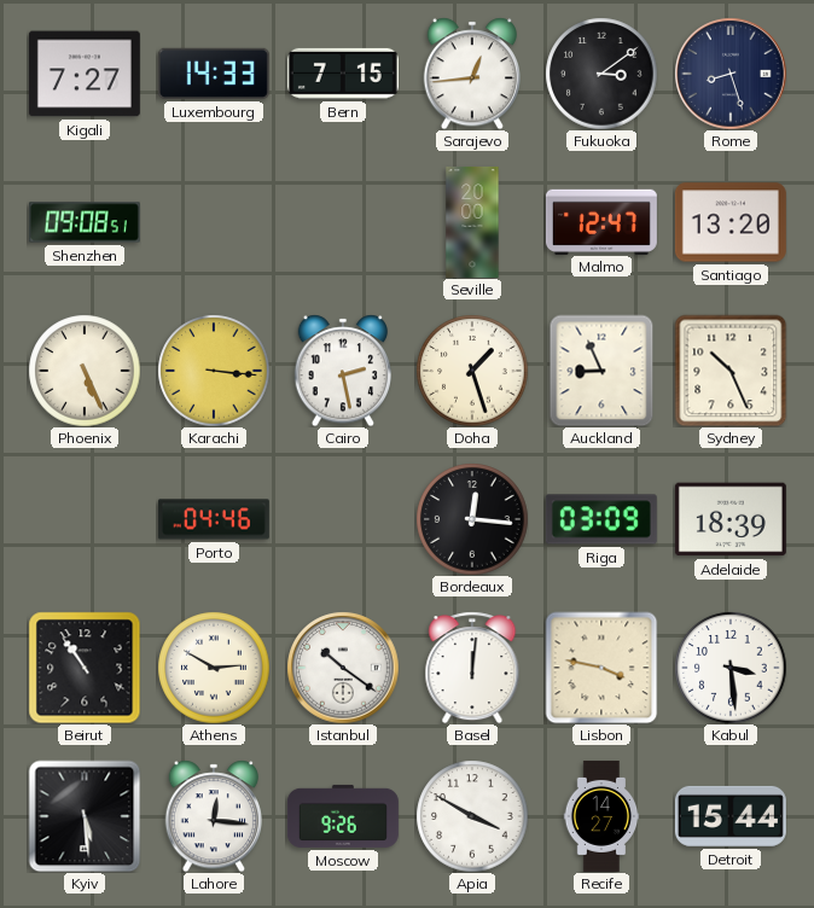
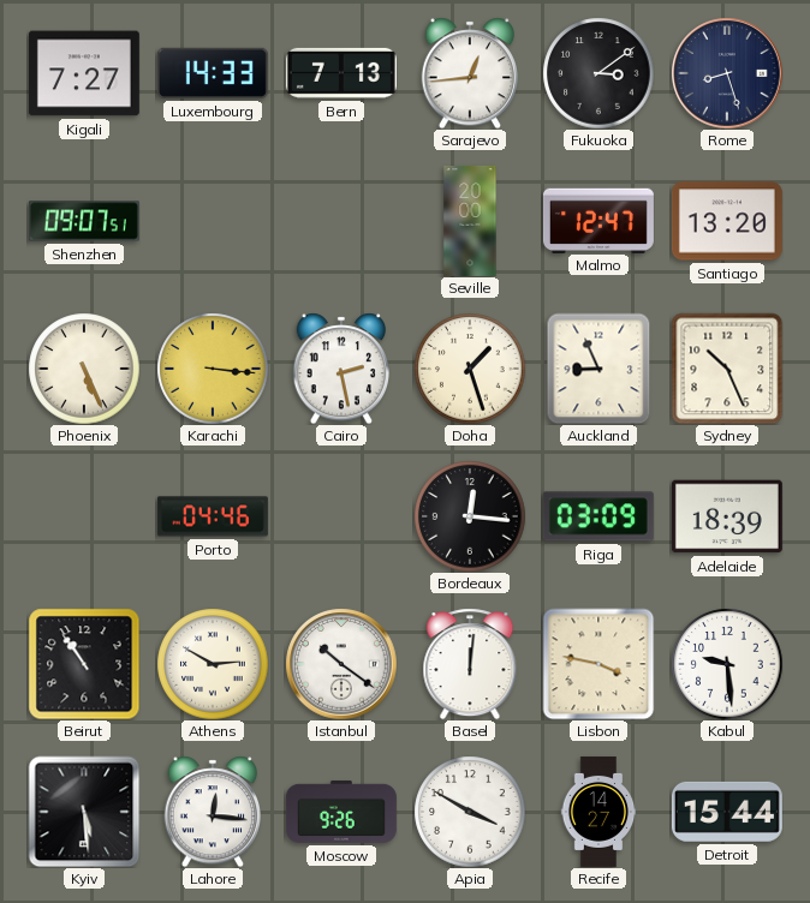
Bern: 7:15 -> 7:13
Shenzhen: 09:08 -> 09:07
Kabul: 3:29 -> 9:29
